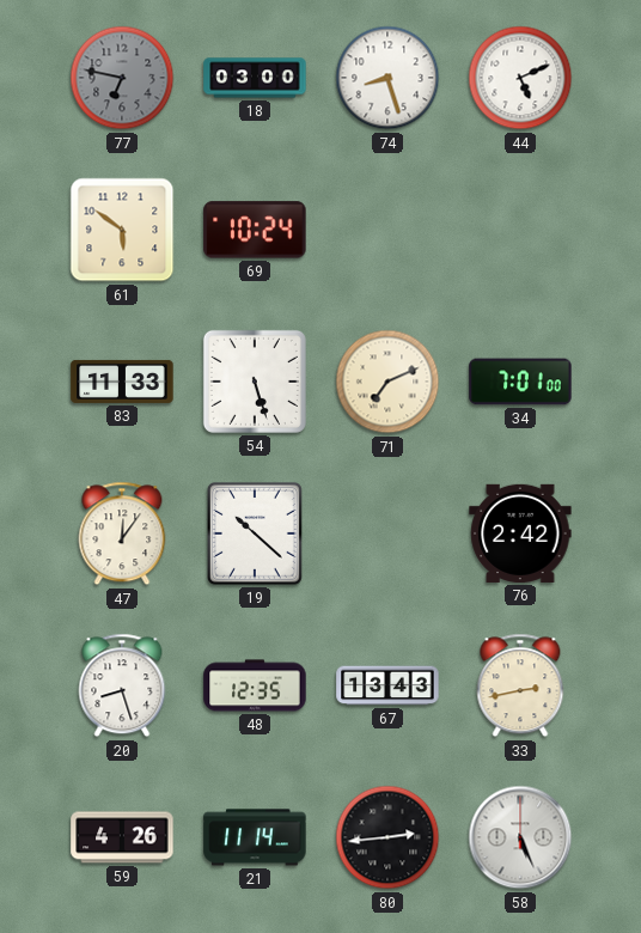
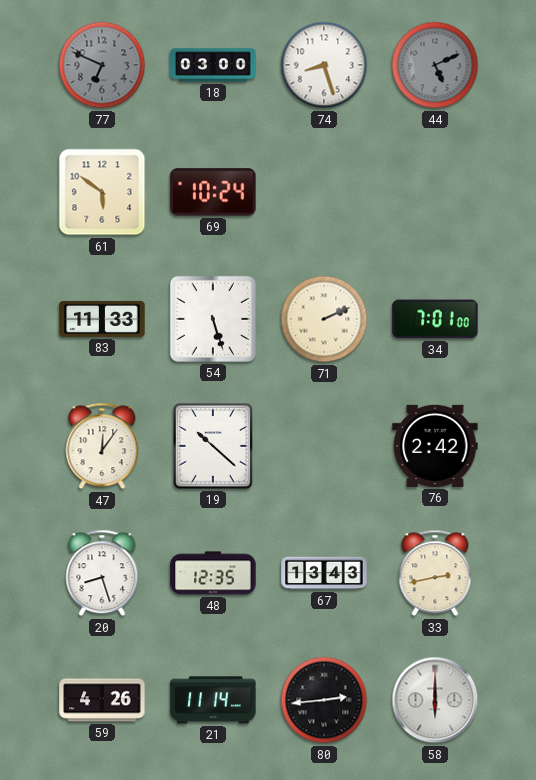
77: 6:47 -> 6:49
44 dial: white -> grey
71: 7:11 -> 2:11
58: 5:26 -> 6:00
